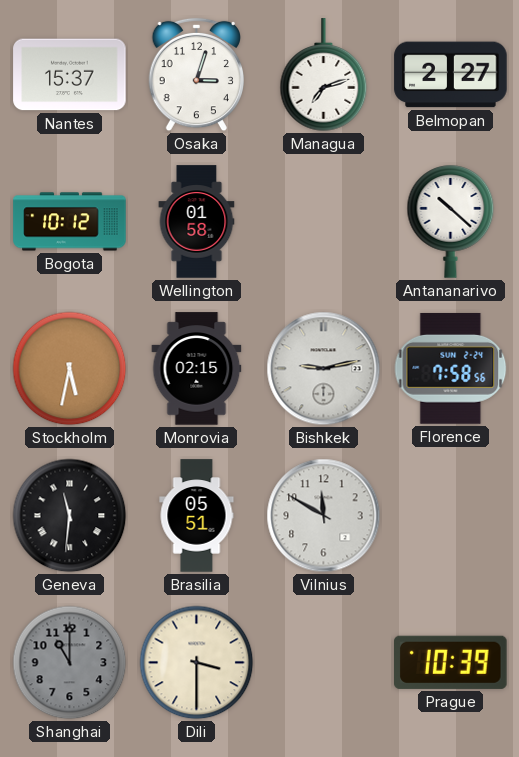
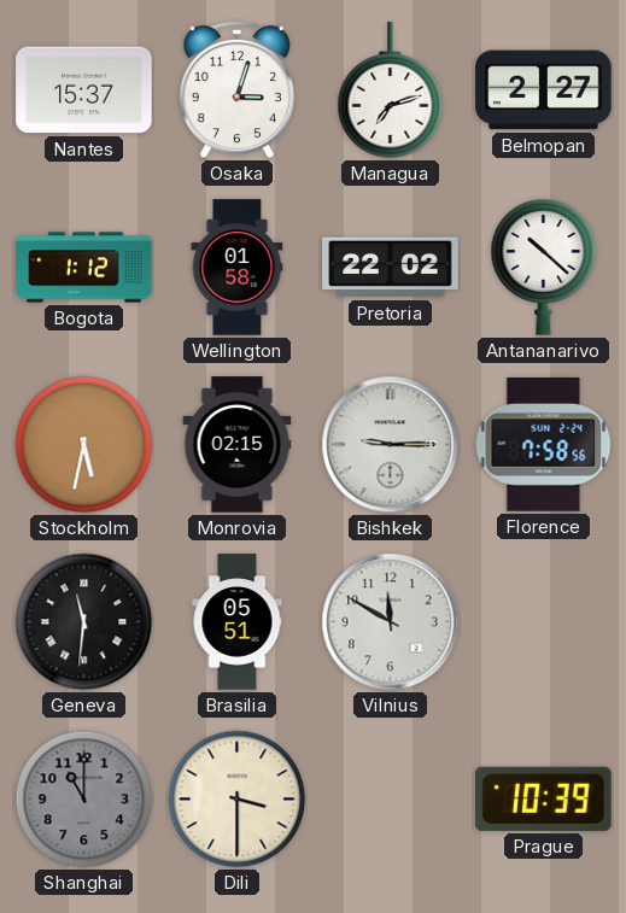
Bogota: 10:12 -> 1:12
Pretoria: none -> 22:02
Bishkek: 9:13 -> 9:15
